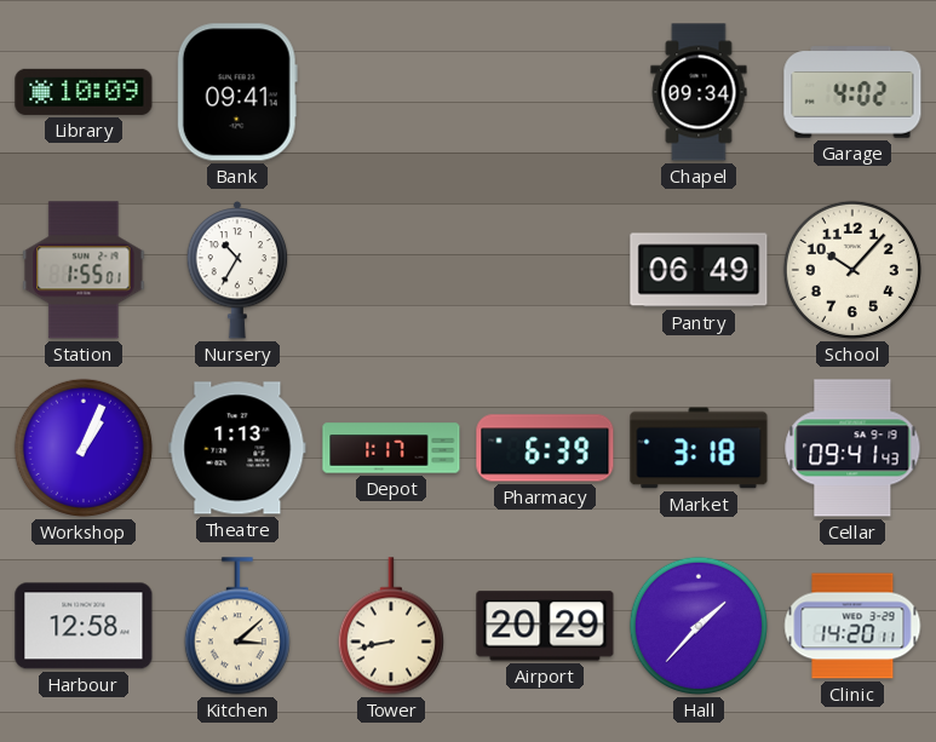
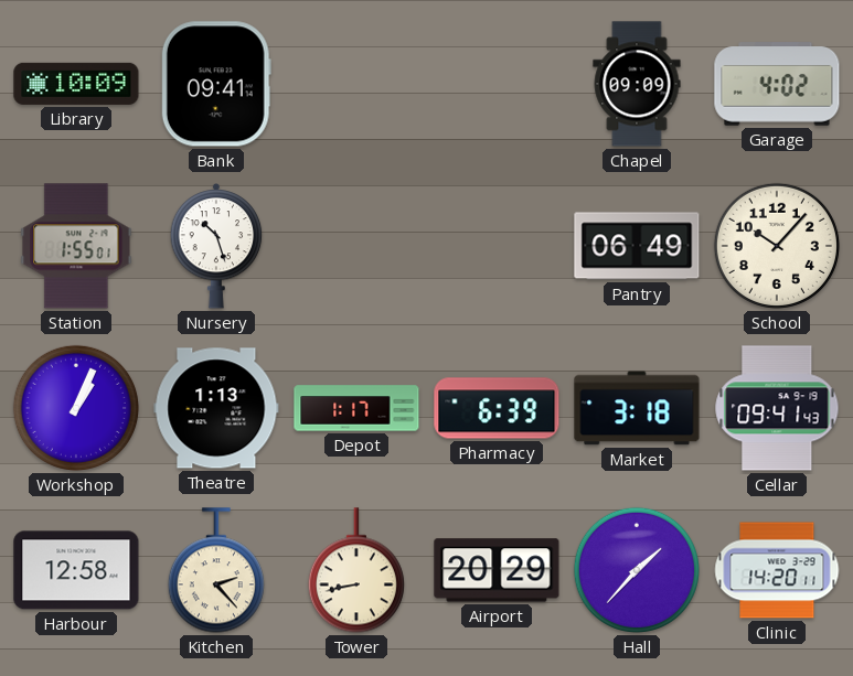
Chapel: 09:34 -> 09:09
Nursery: 10:35 -> 10:27
Kitchen: 3:08 -> 2:23
